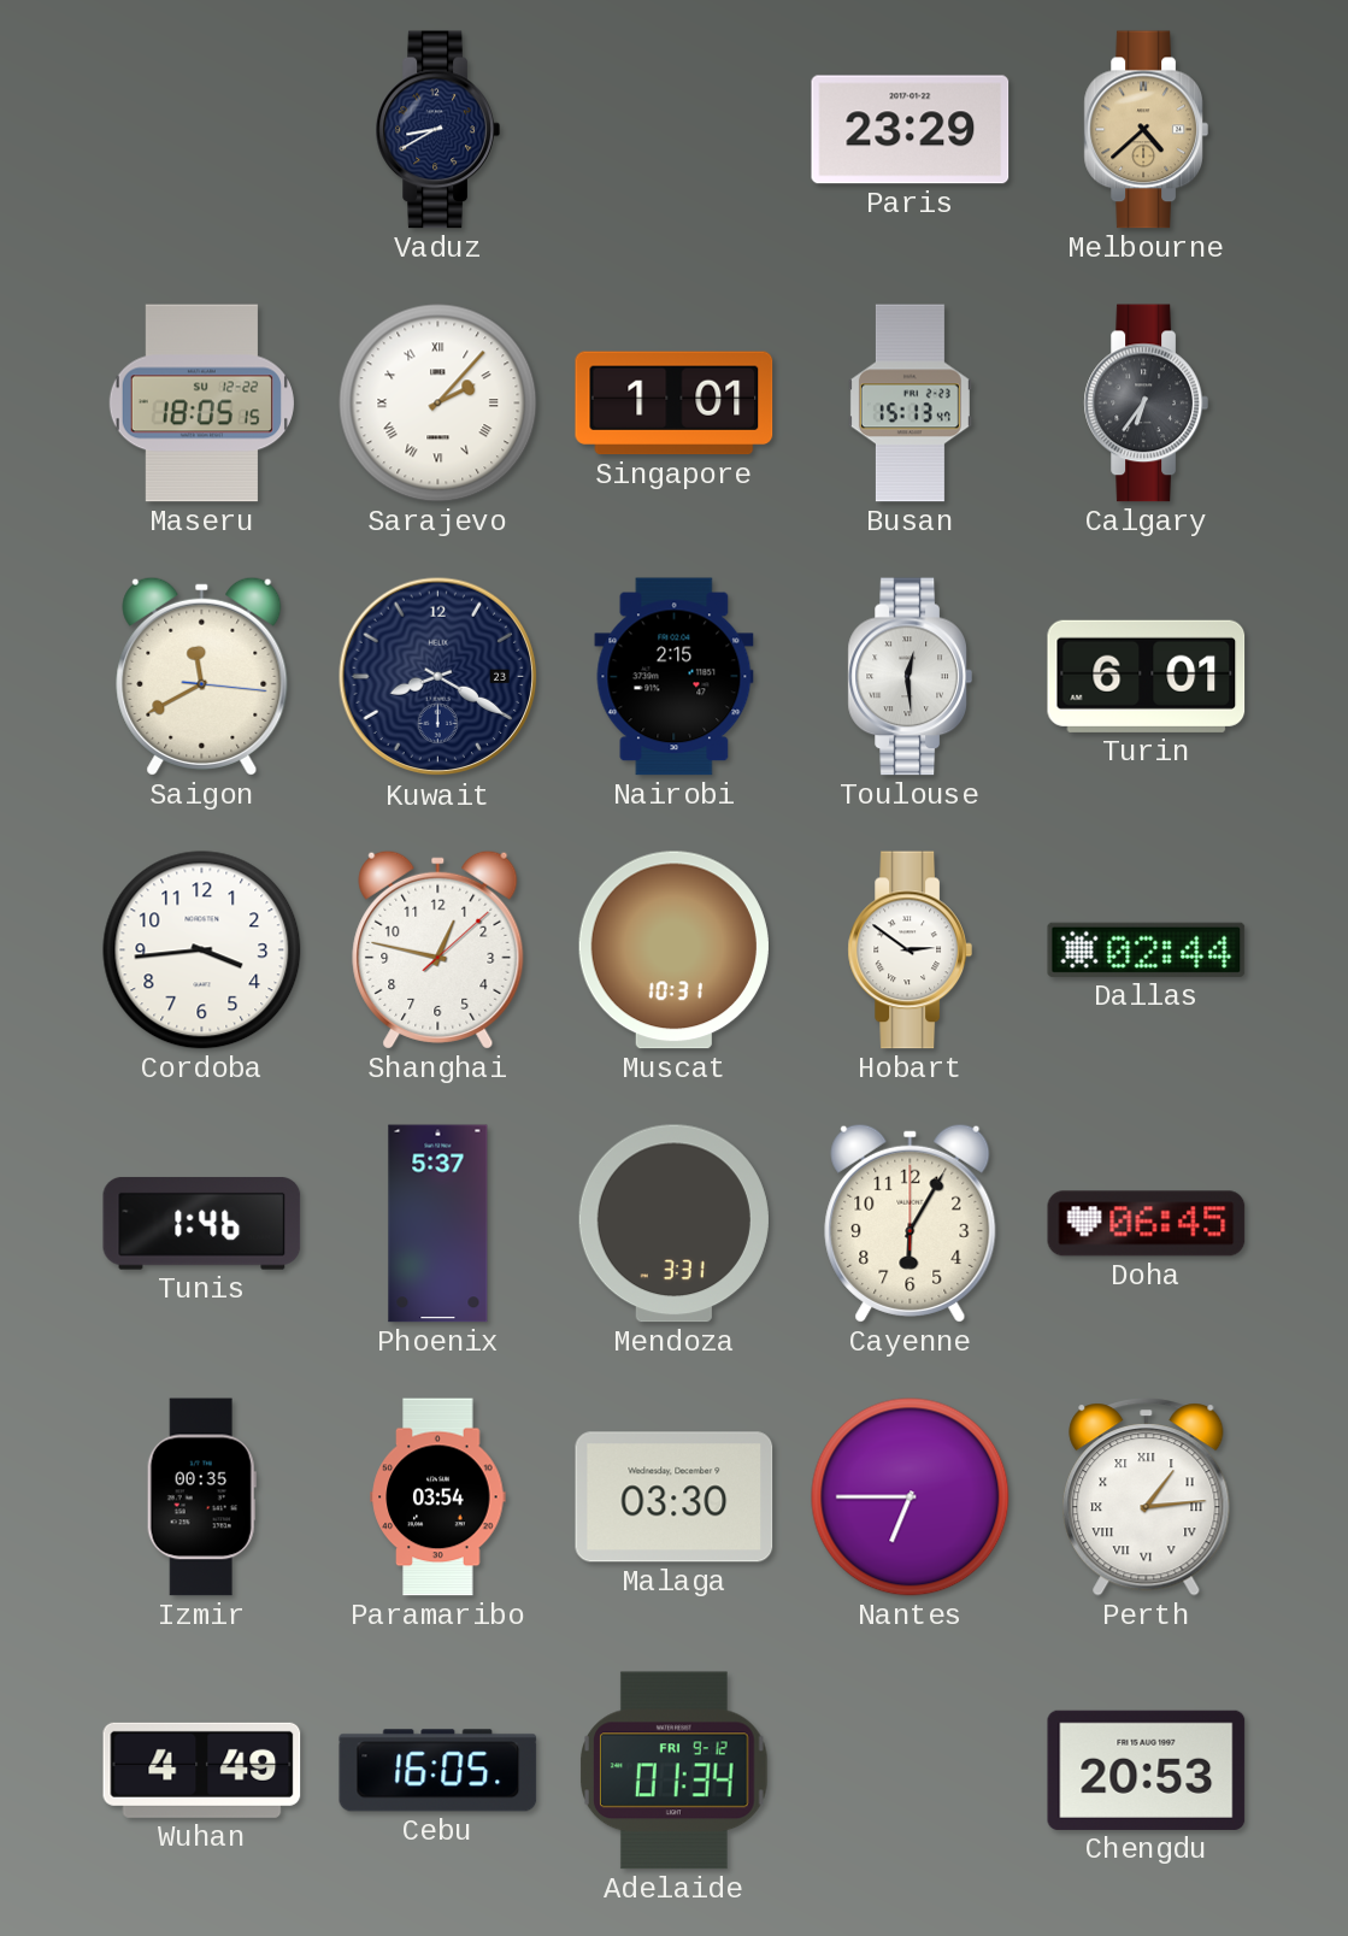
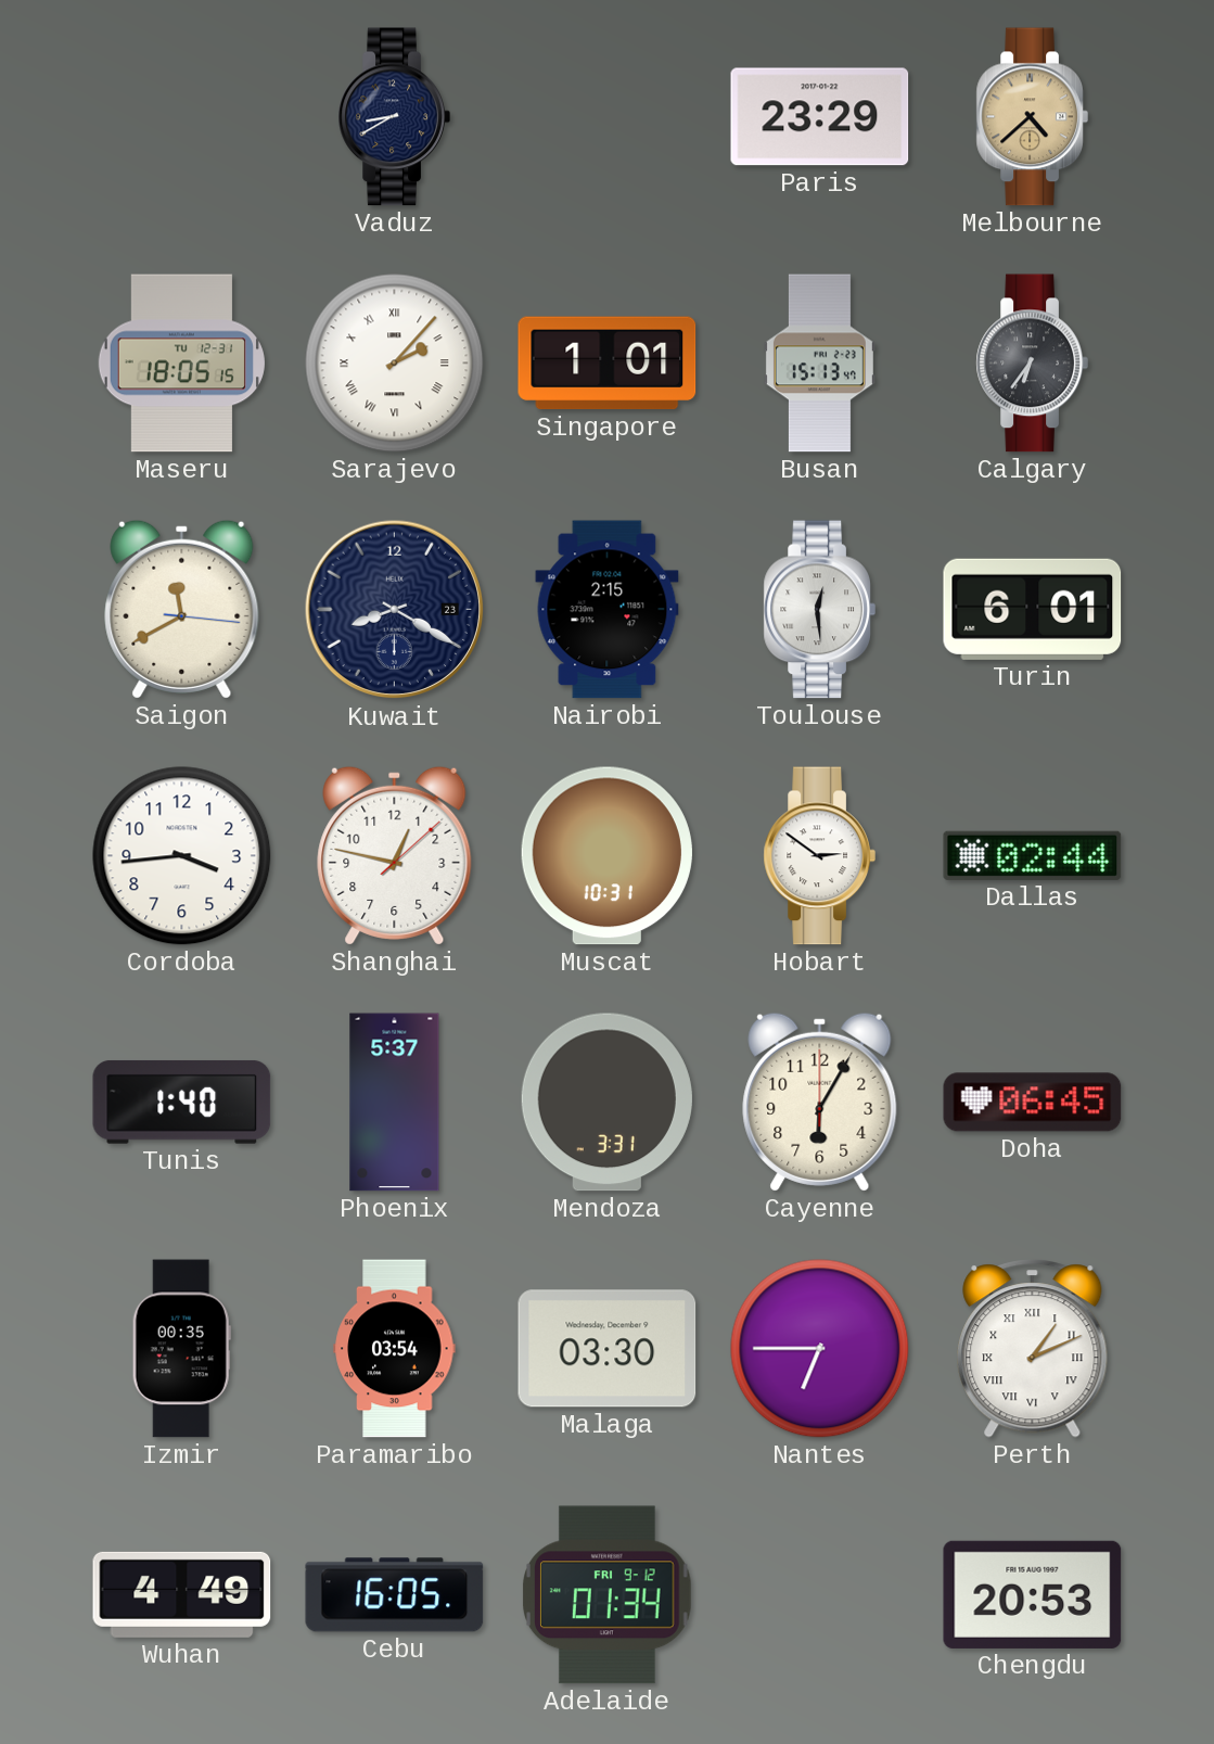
Maseru date: SU 12-22 -> TU 12-31
Tunis: 1:46 -> 1:40
Perth: 1:14 -> 1:11
